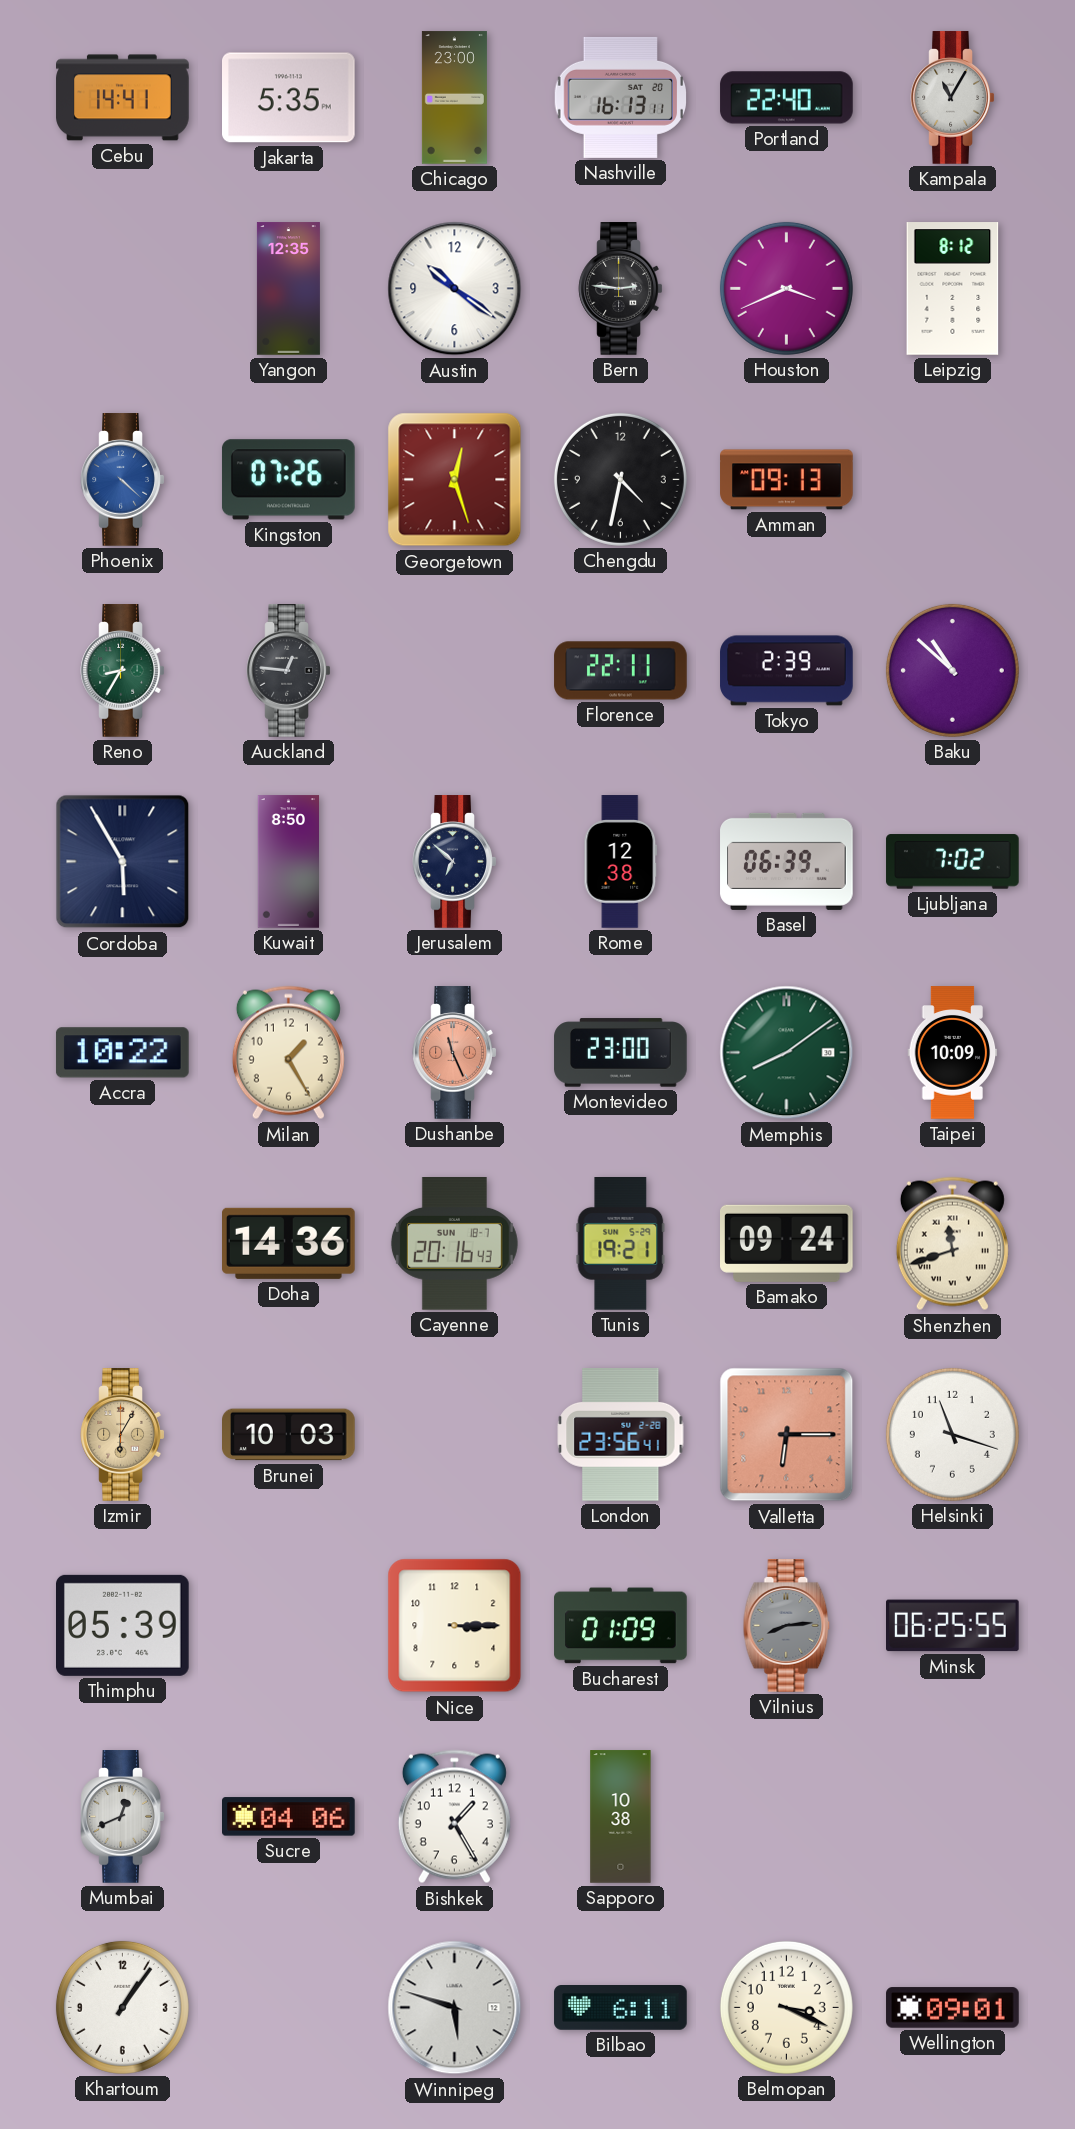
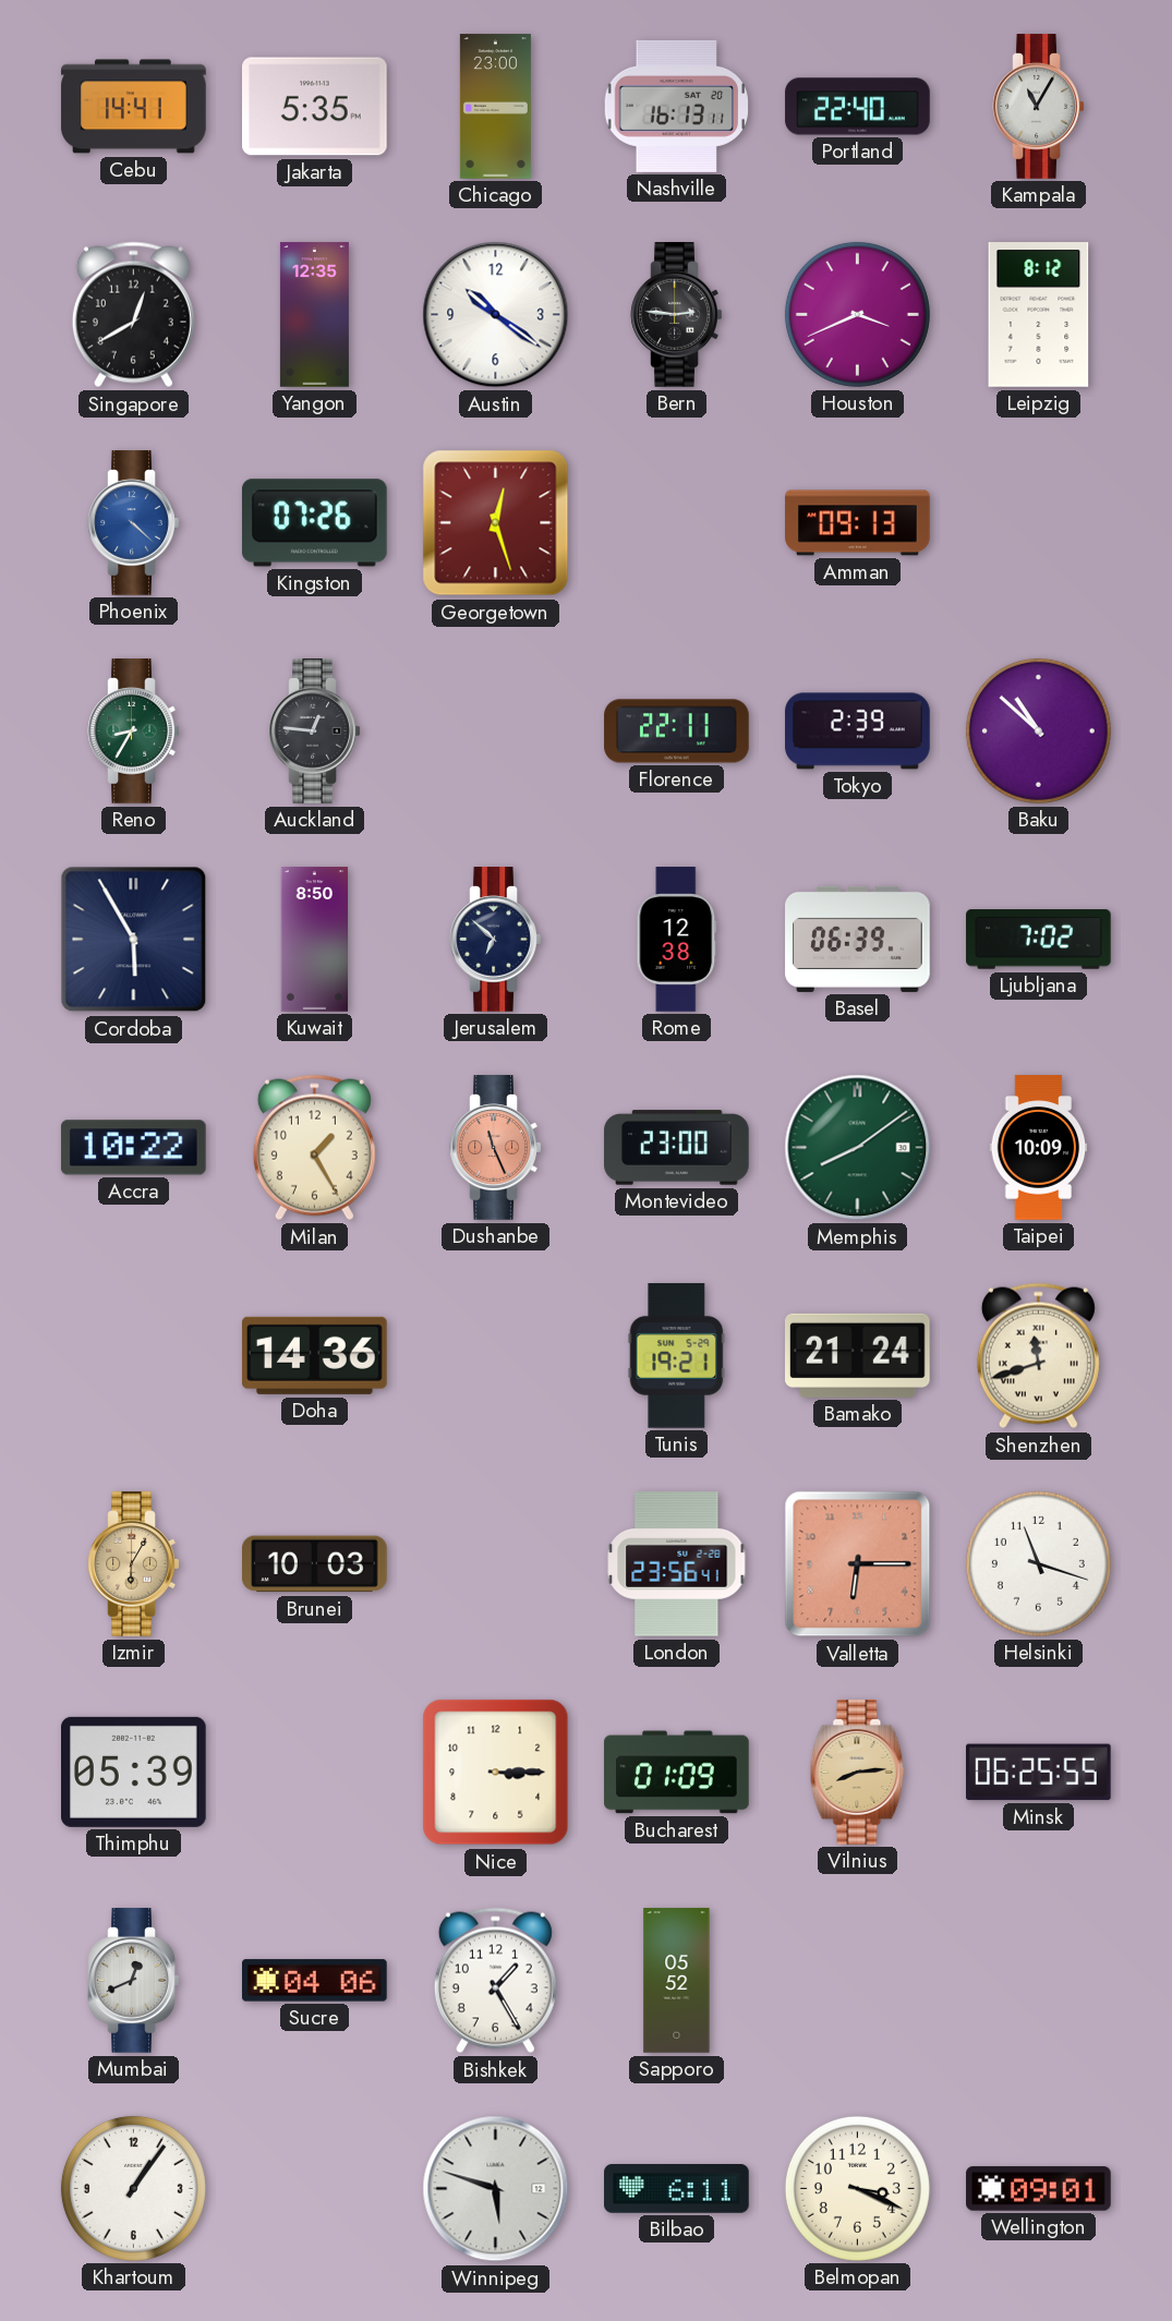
Singapore: none -> 12:40
Chengdu: 4:32 -> none
Cayenne: 20:16 -> none
Bamako: 09:24 -> 21:24
Vilnius dial: grey -> champagne
Sapporo: 10:38 -> 05:52
